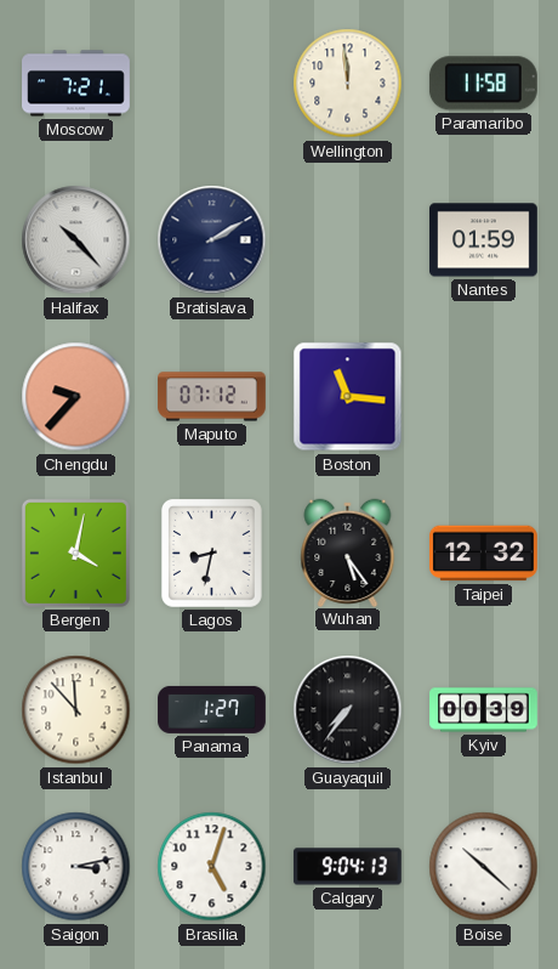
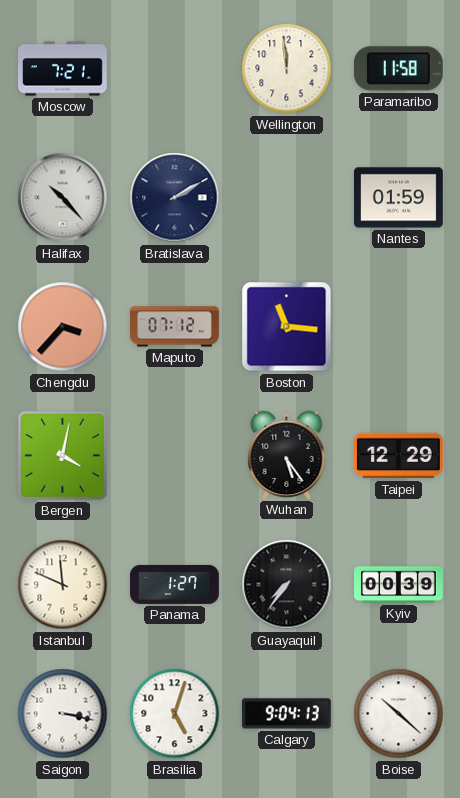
Chengdu: 9:37 -> 3:37
Lagos: 8:32 -> none
Taipei: 12:32 -> 12:29
Istanbul: 11:53 -> 11:49
Saigon: 3:13 -> 3:17
